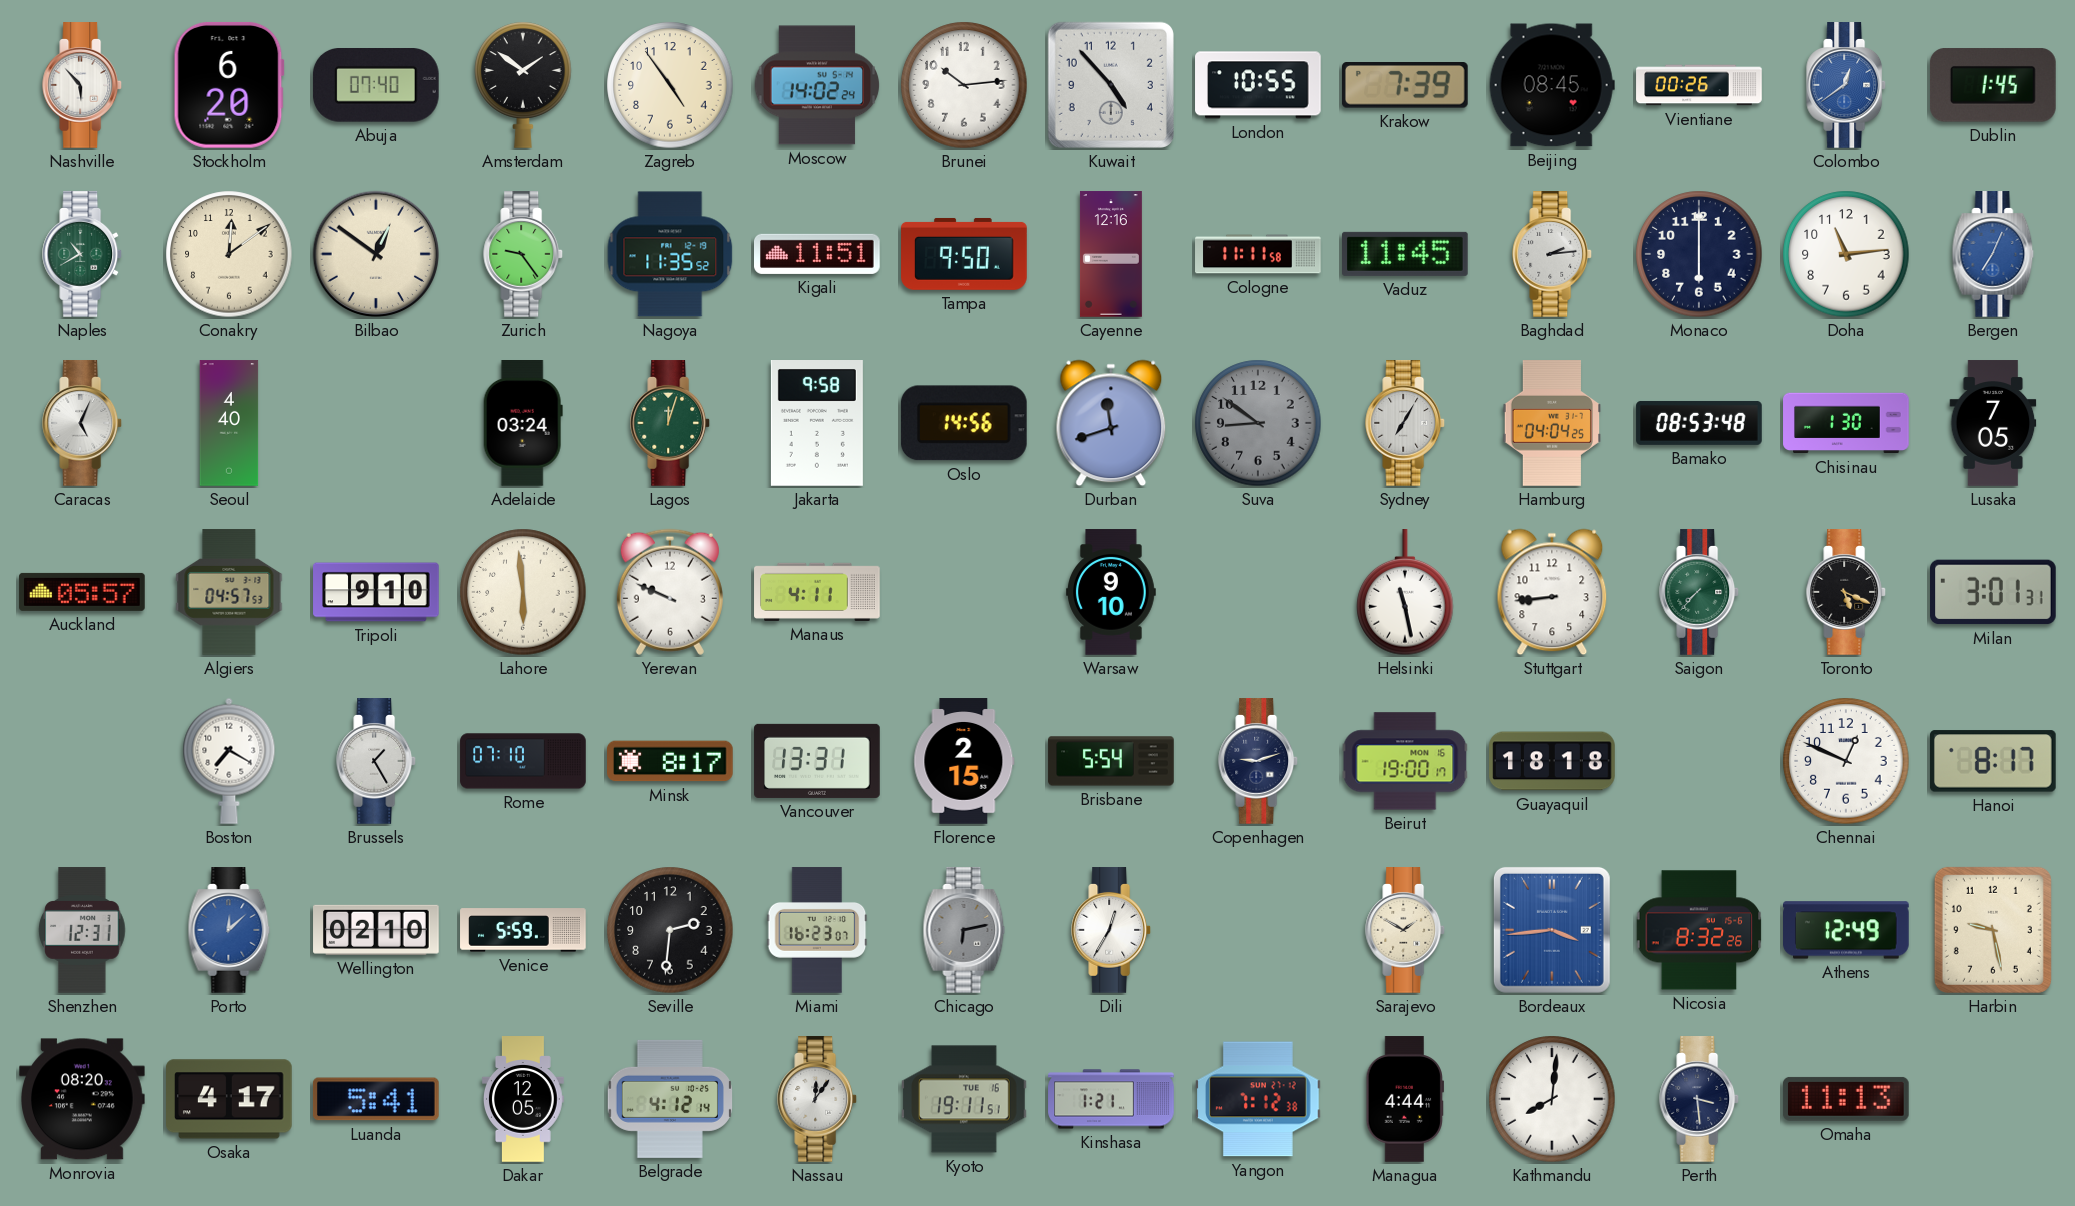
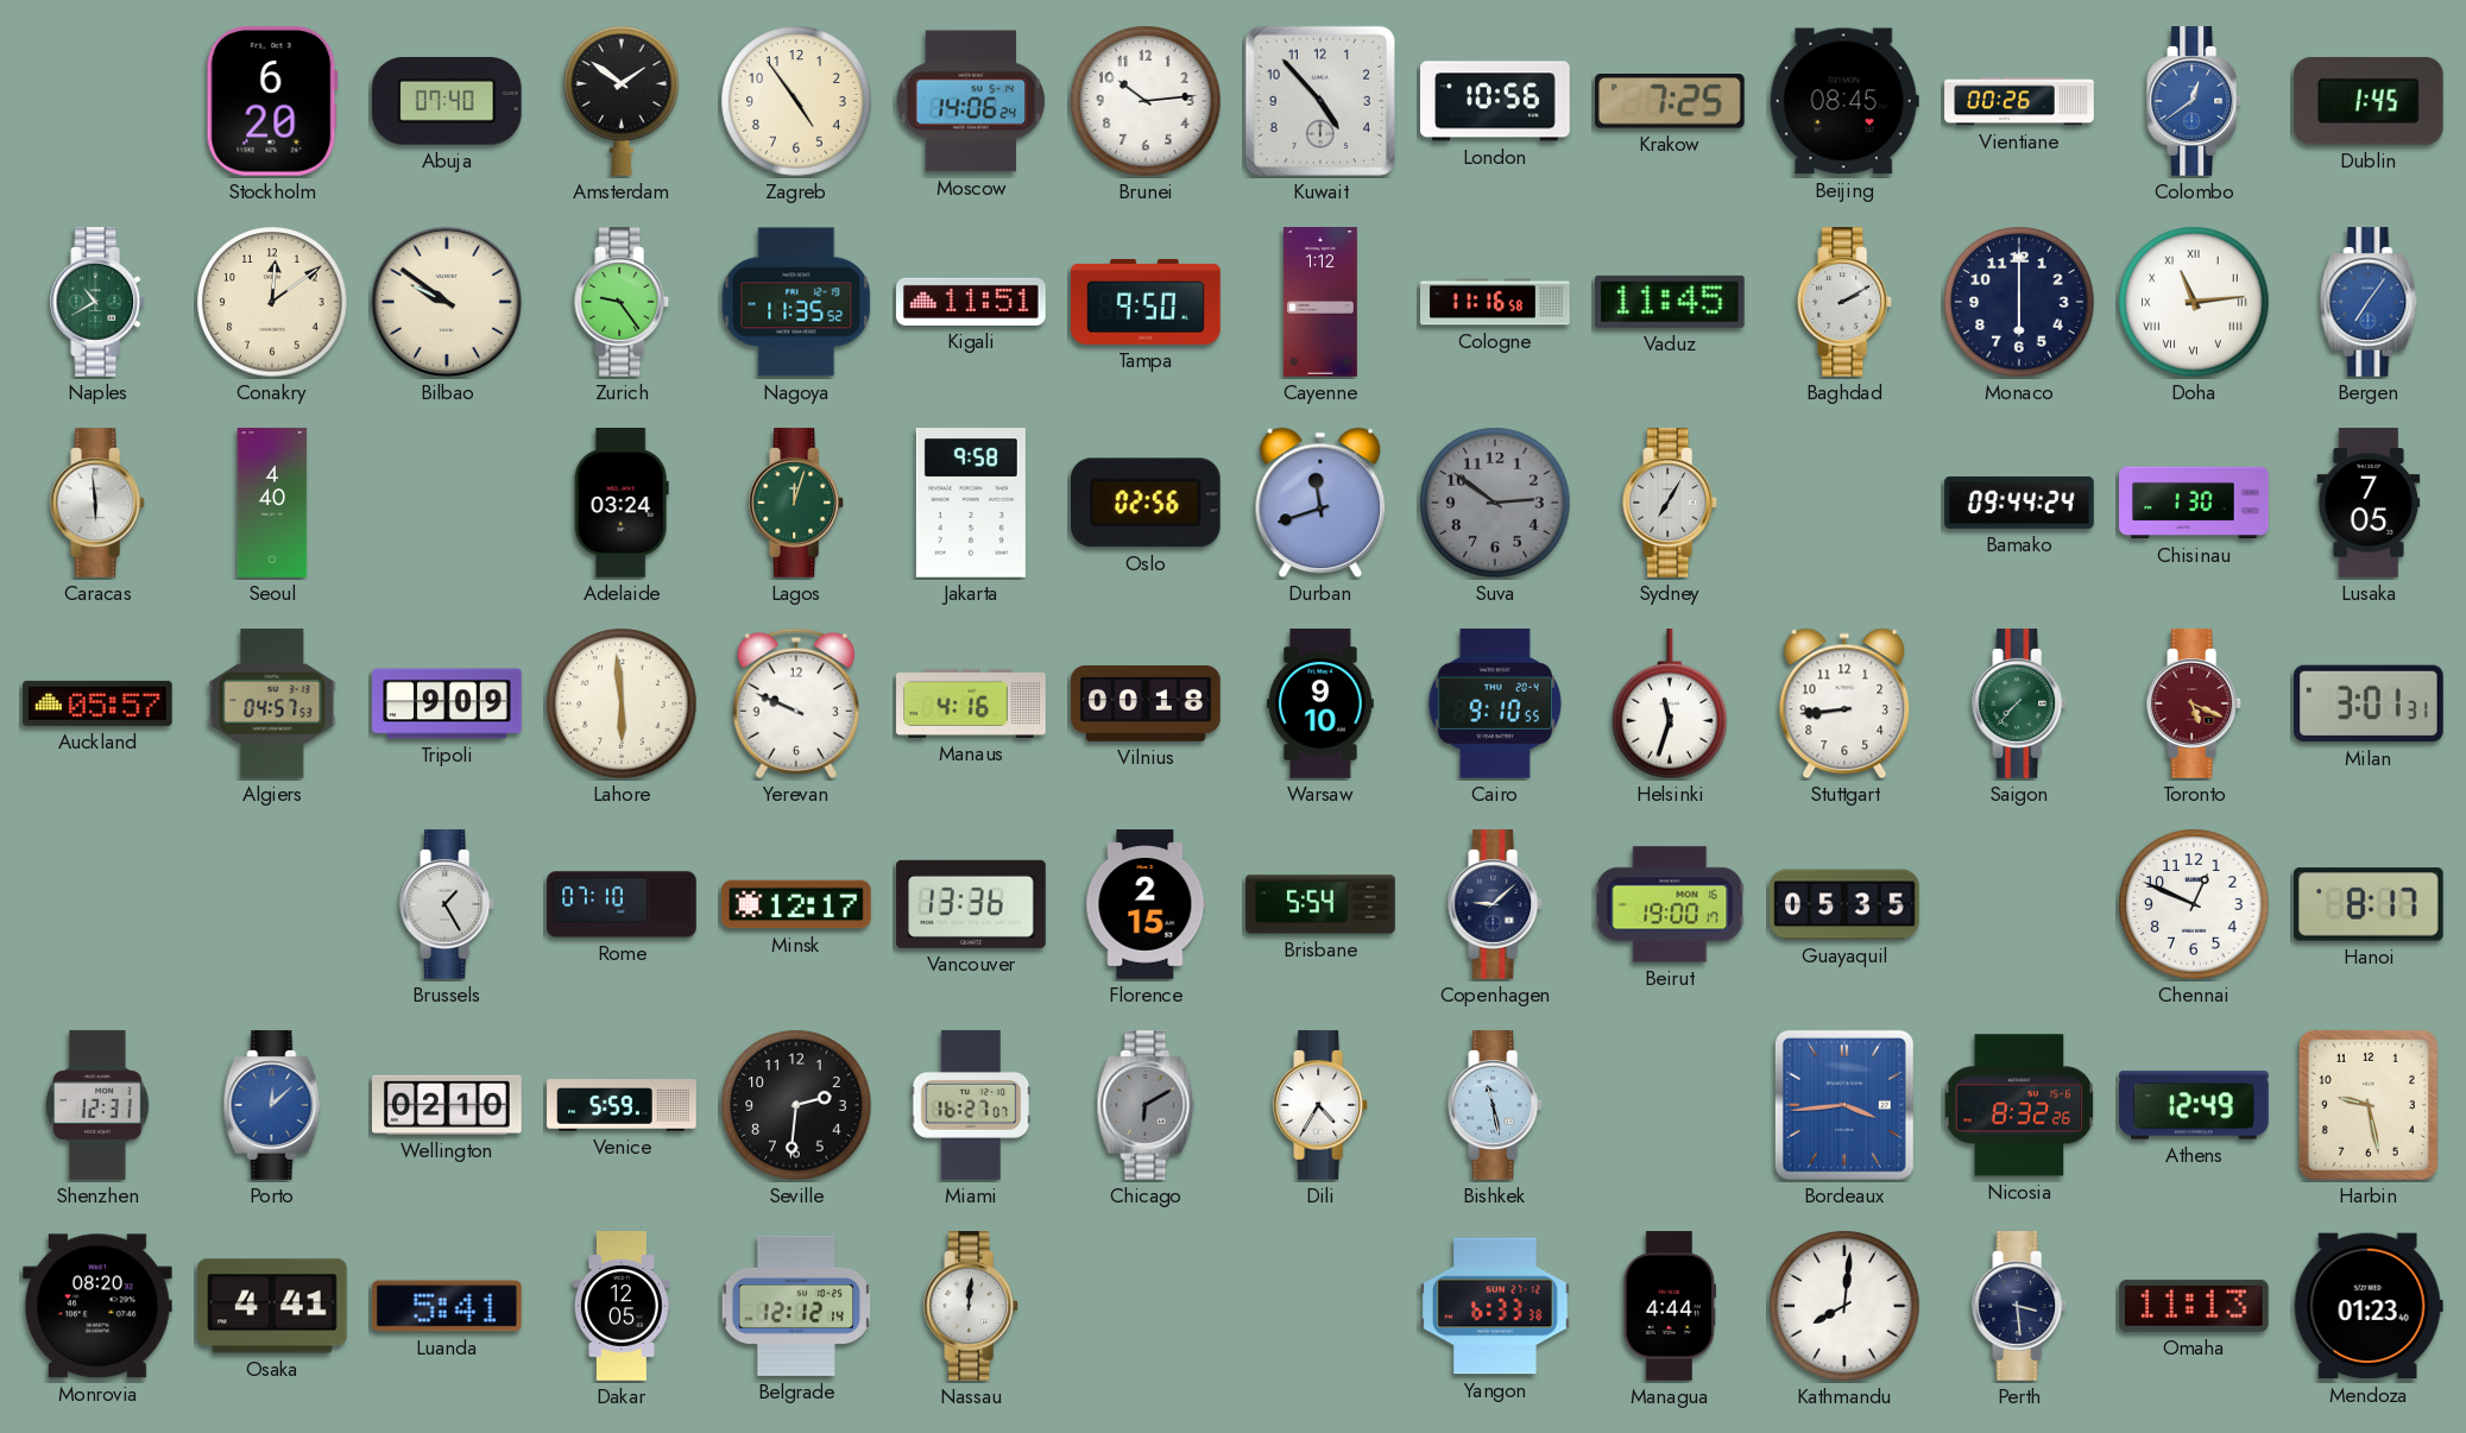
Nashville: 5:53 -> none
Moscow: 14:02 -> 14:06
London: 10:55 -> 10:56
Krakow: 7:39 -> 7:25
Bilbao: 12:51 -> 9:51
Cayenne: 12:16 -> 1:12
Cologne: 11:11 -> 11:16
Baghdad: 2:14 -> 2:10
Doha numerals: Arabic -> Roman
Bergen: 7:04 -> 7:06
Caracas: 5:04 -> 5:59
Oslo: 14:56 -> 02:56
Suva: 8:51 -> 2:51
Hamburg: 04:04 -> none
Bamako: 08:53 -> 09:44
Tripoli: 9:10 -> 9:09
Manaus: 4:11 -> 4:16
Vilnius: none -> 00:18
Cairo: none -> 9:10
Helsinki: 11:28 -> 11:33
Toronto dial: black -> burgundy
Boston: 7:20 -> none
Minsk: 8:17 -> 12:17
Vancouver: 13:31 -> 13:36
Copenhagen: 9:12 -> 9:08
Guayaquil: 18:18 -> 05:35
Miami: 16:23 -> 16:27
Chicago: 6:13 -> 6:10
Dili: 12:35 -> 4:35
Bishkek: none -> 11:28
Sarajevo: 1:50 -> none
Osaka: 4:17 -> 4:41
Belgrade: 4:12 -> 12:12
Nassau: 12:06 -> 12:01
Kyoto: 19:11 -> none
Kinshasa: 1:21 -> none
Yangon: 7:12 -> 6:33
Mendoza: none -> 01:23
